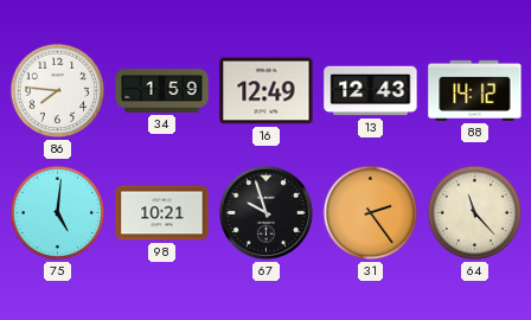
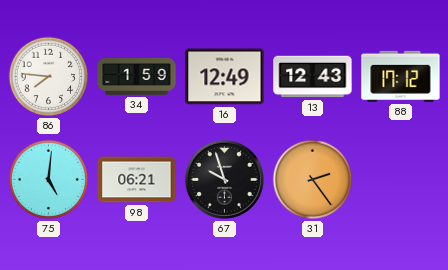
88: 14:12 -> 17:12
98: 10:21 -> 06:21
64: 11:23 -> none
